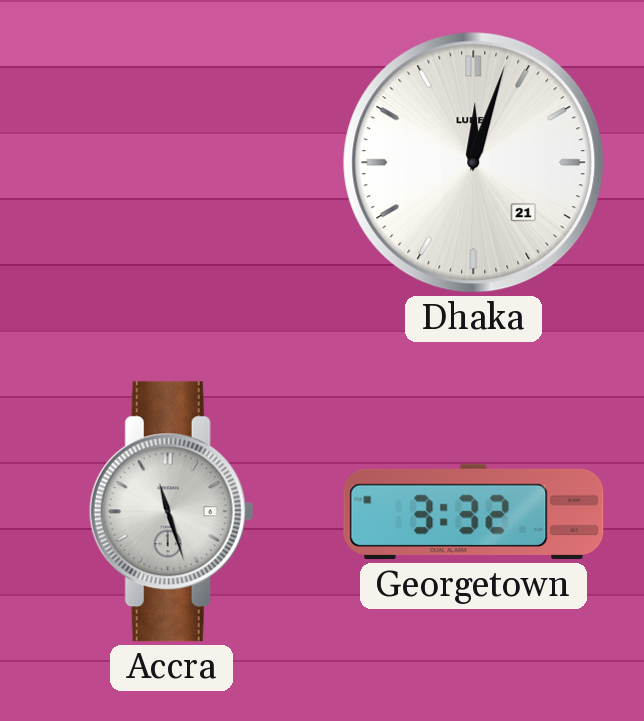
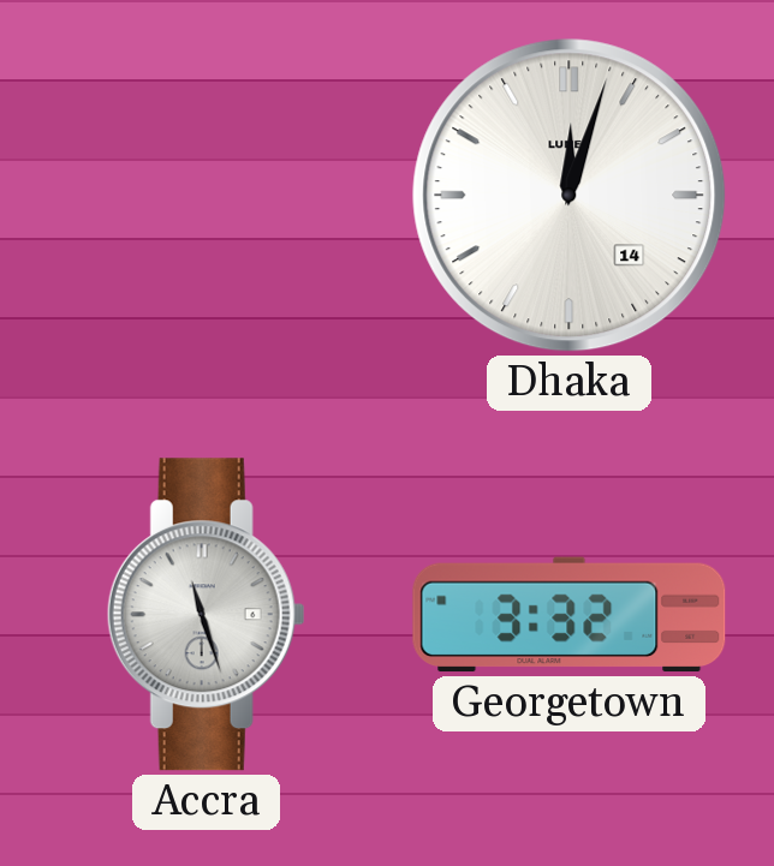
Dhaka date: 21 -> 14
